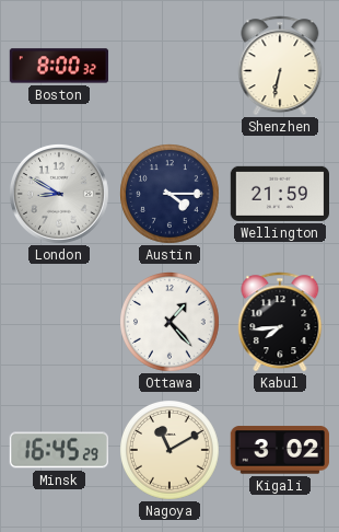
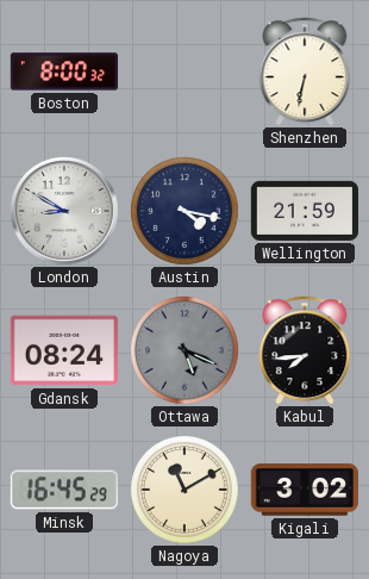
Austin: 4:15 -> 4:17
Gdansk: none -> 08:24
Ottawa: 1:23 -> 5:19
Ottawa dial: white -> grey
